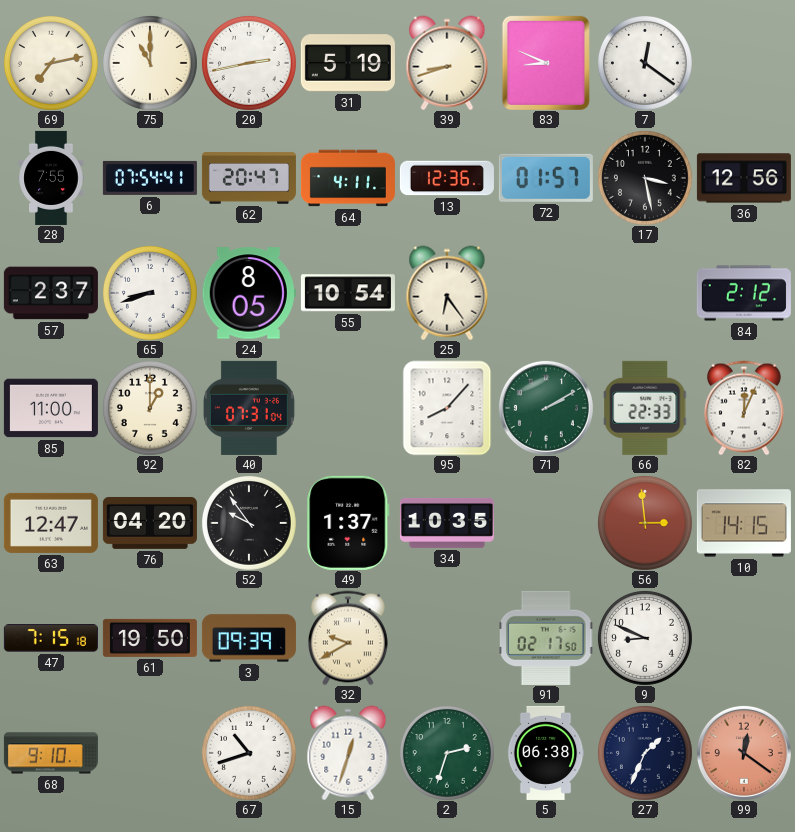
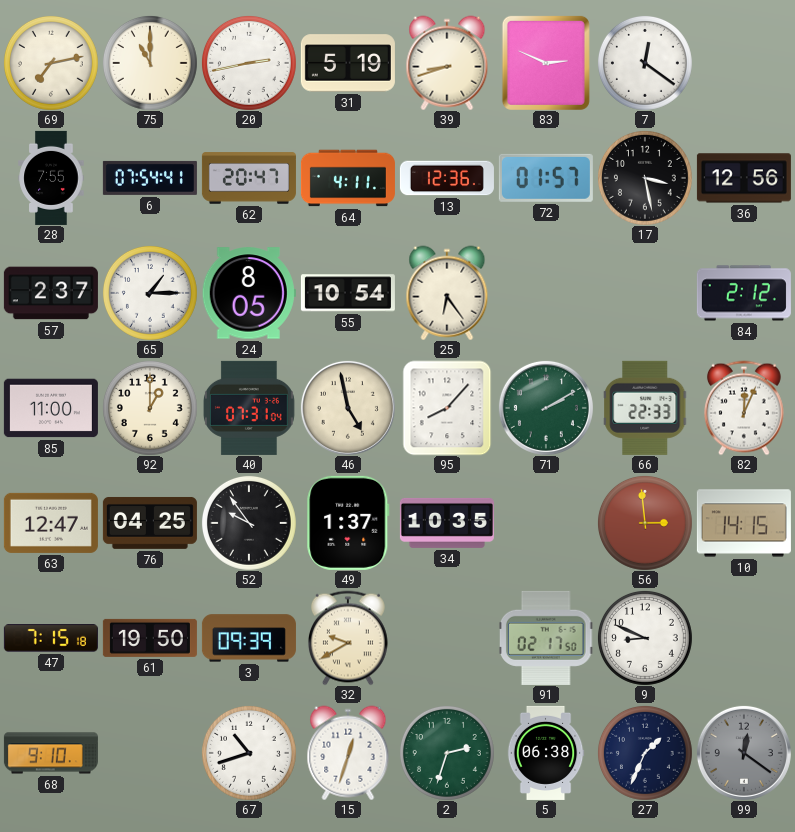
83: 8:49 -> 2:49
65: 8:42 -> 1:15
46: none -> 4:58
76: 04:20 -> 04:25
99 dial: salmon -> grey
